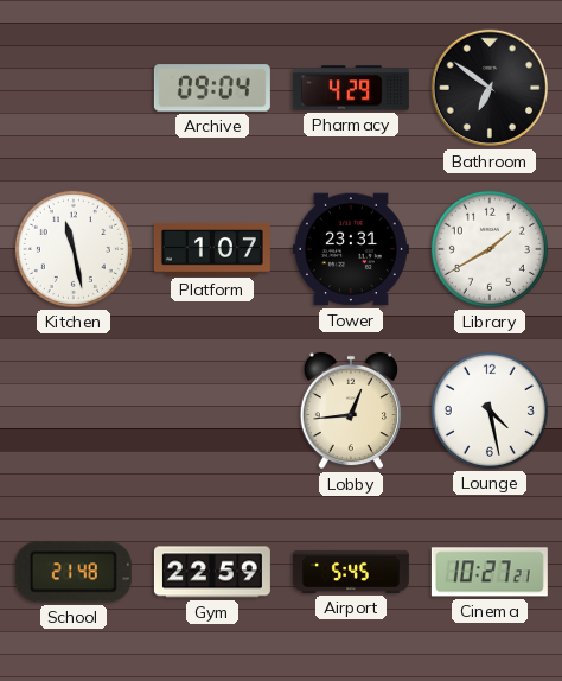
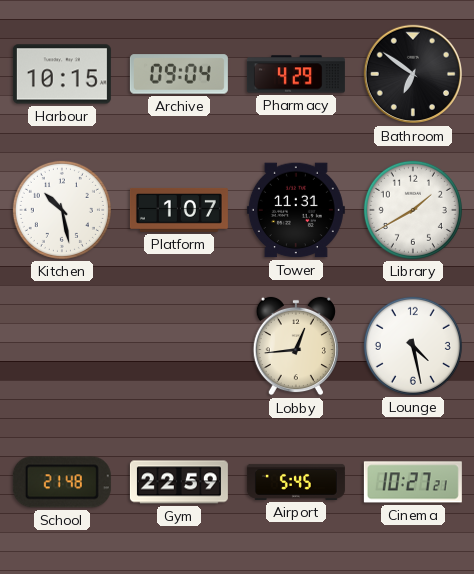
Harbour: none -> 10:15
Kitchen: 11:28 -> 10:28
Tower: 23:31 -> 11:31
